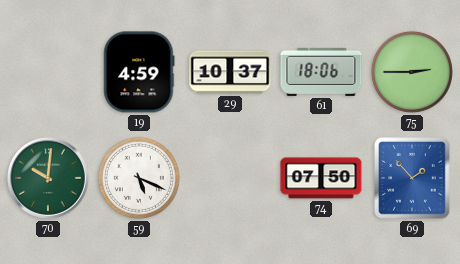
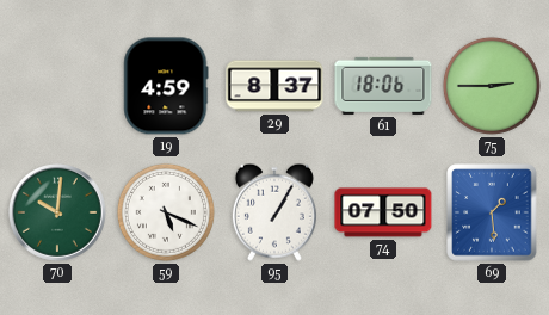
29: 10:37 -> 8:37
95: none -> 1:05
69: 1:53 -> 1:29
